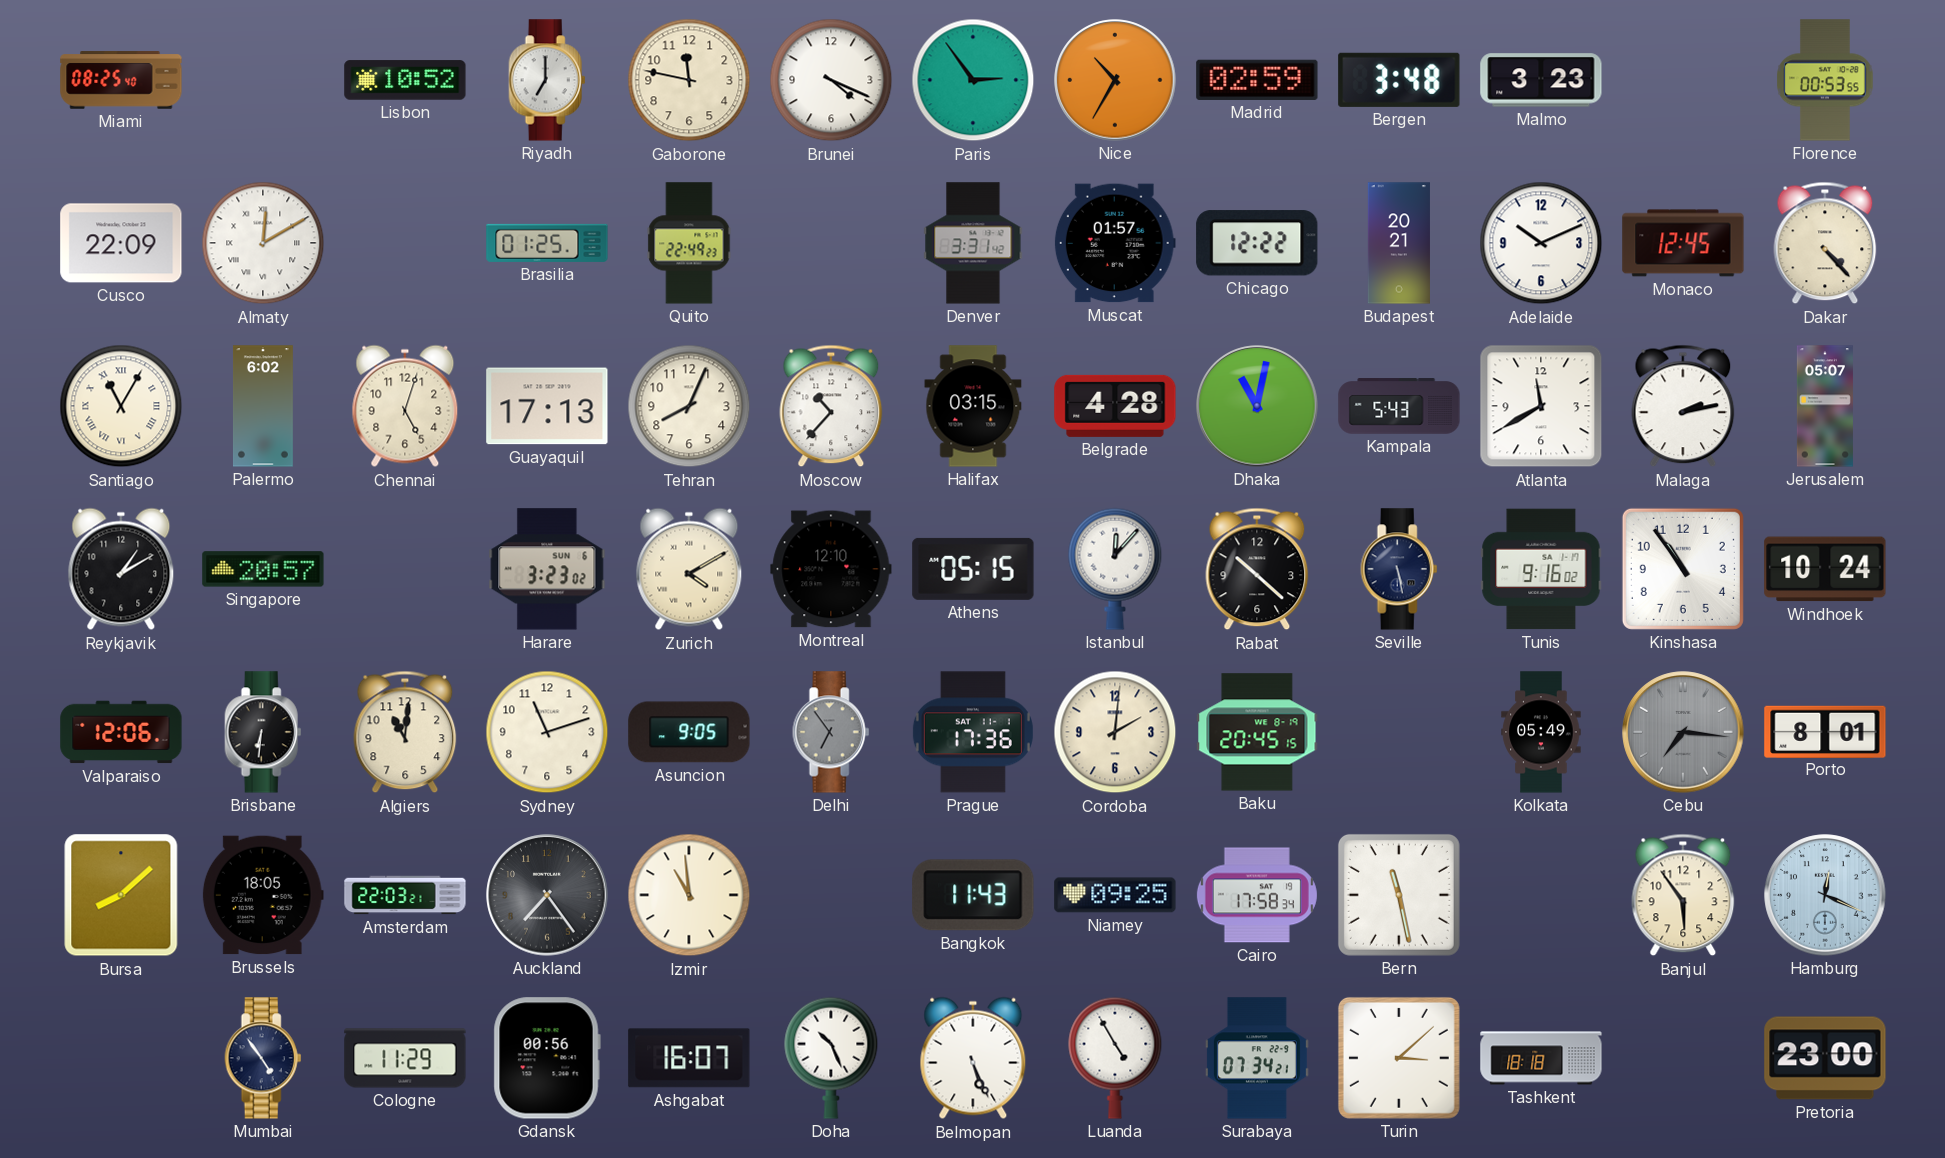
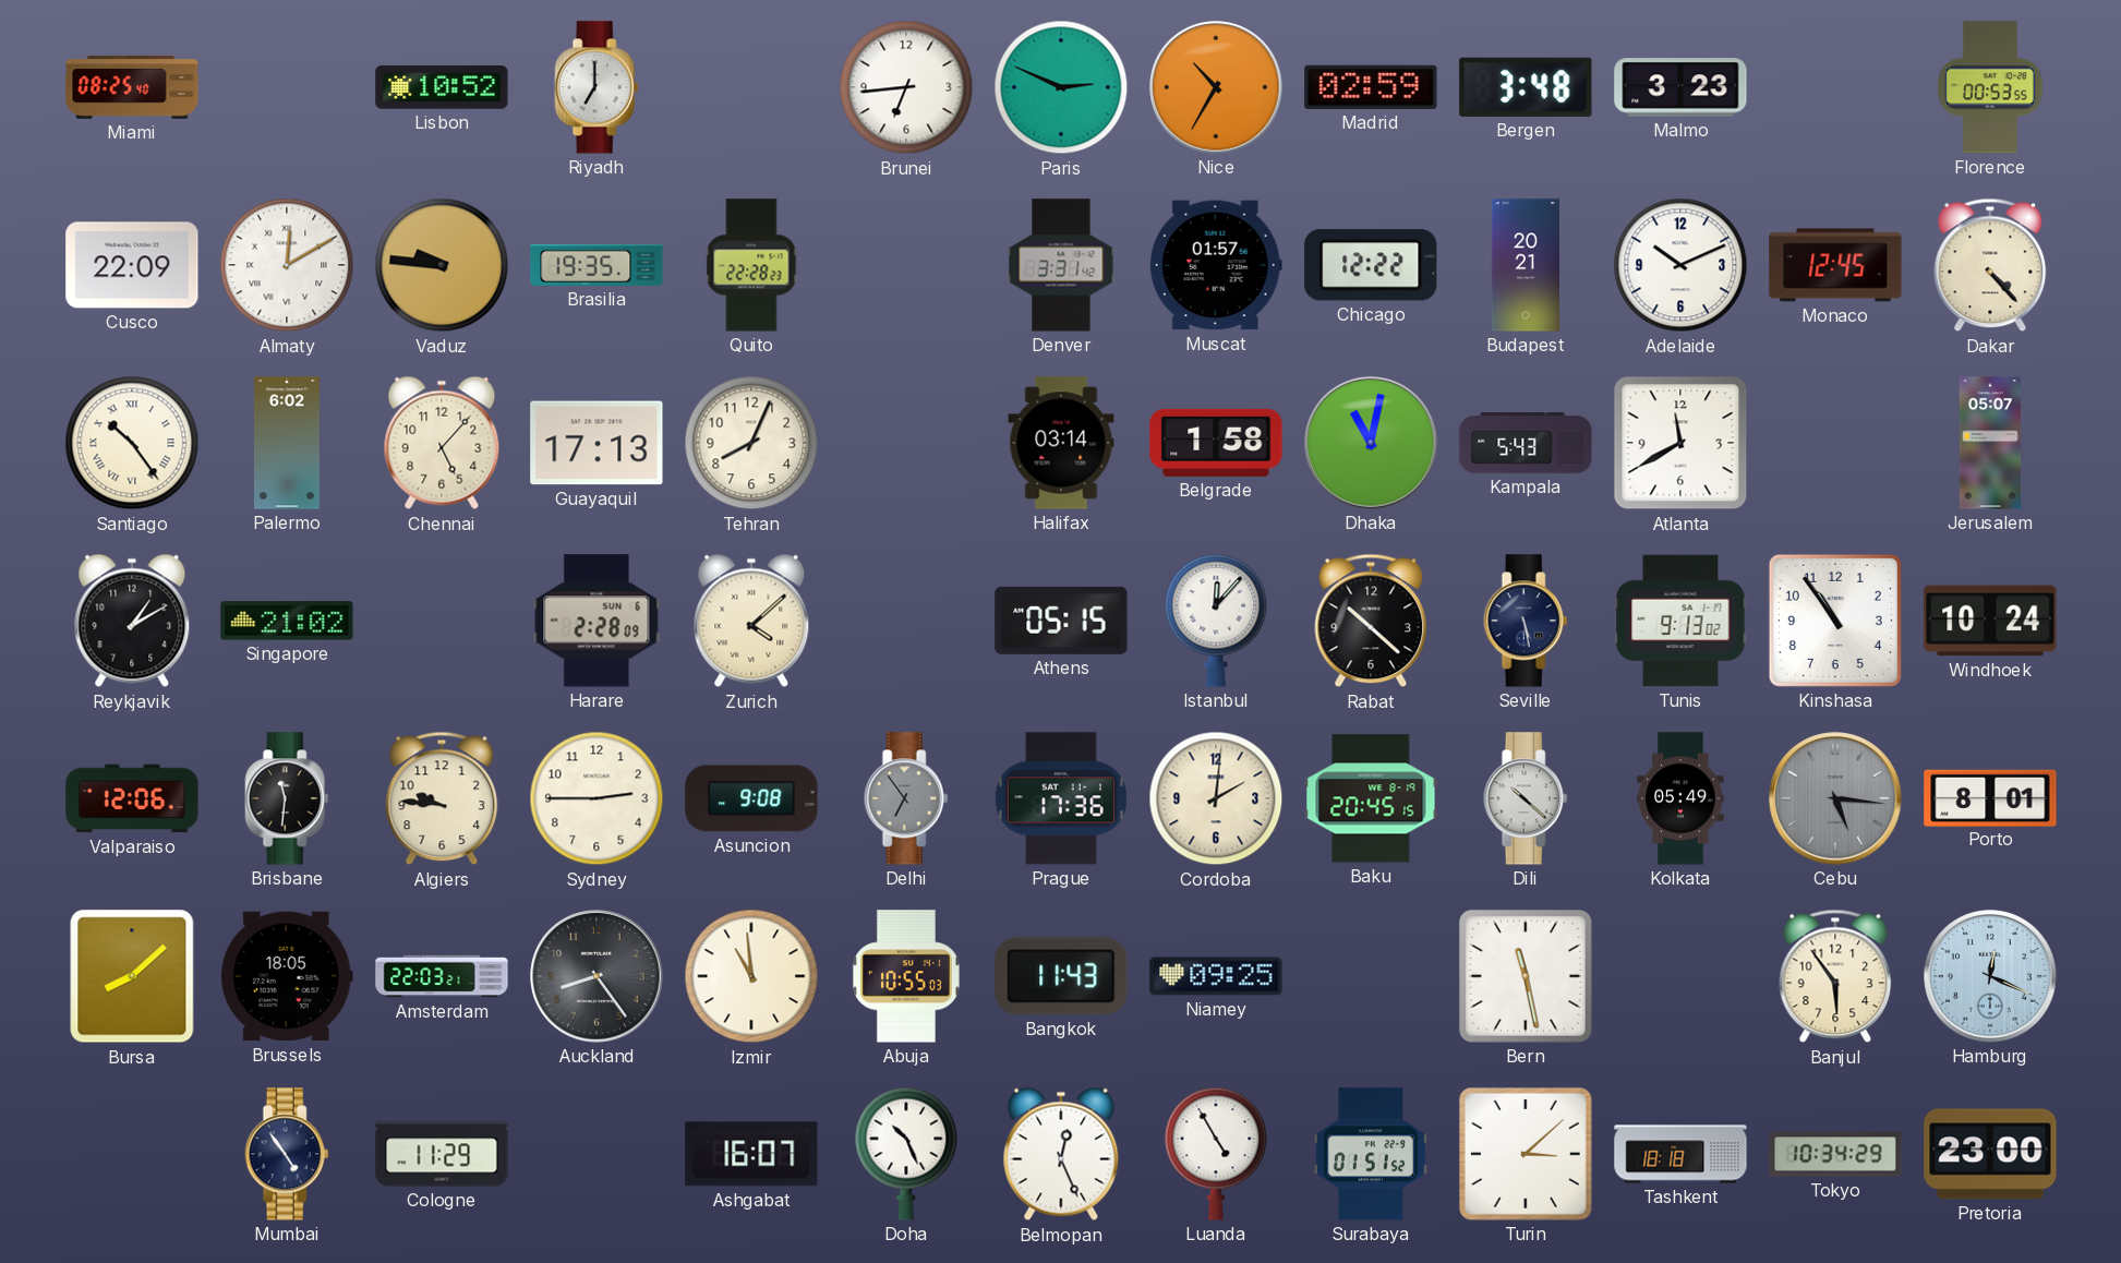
Gaborone: 11:47 -> none
Brunei: 4:19 -> 6:44
Paris: 2:54 -> 2:49
Vaduz: none -> 9:46
Brasilia: 01:25 -> 19:35
Quito: 22:49 -> 22:28
Santiago: 11:05 -> 10:24
Chennai: 5:03 -> 5:07
Moscow: 10:37 -> none
Halifax: 03:15 -> 03:14
Belgrade: 4:28 -> 1:58
Malaga: 2:13 -> none
Singapore: 20:57 -> 21:02
Harare: 3:23 -> 2:28
Zurich: 4:10 -> 4:08
Montreal: 12:10 -> none
Tunis: 9:16 -> 9:13
Brisbane: 6:31 -> 11:31
Algiers: 11:01 -> 9:46
Sydney: 11:12 -> 2:45
Asuncion: 9:05 -> 9:08
Dili: none -> 10:22
Cebu: 7:16 -> 5:16
Auckland: 7:24 -> 8:24
Abuja: none -> 10:55
Cairo: 17:58 -> none
Gdansk: 00:56 -> none
Belmopan: 5:26 -> 12:26
Surabaya: 07:34 -> 01:51
Tokyo: none -> 10:34
